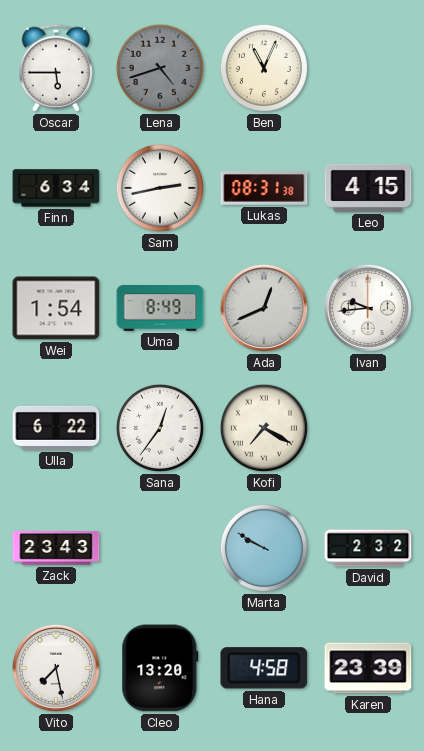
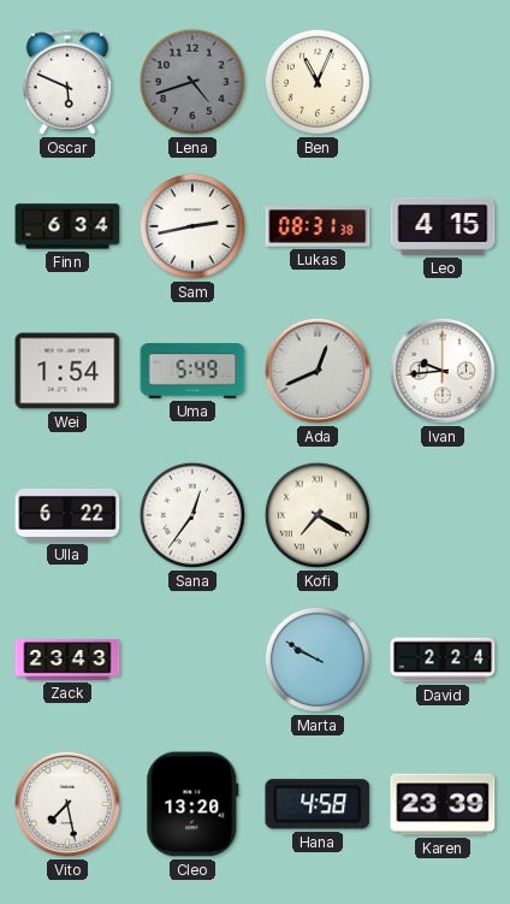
Oscar: 5:45 -> 5:49
Uma: 8:49 -> 5:49
David: 2:32 -> 2:24
